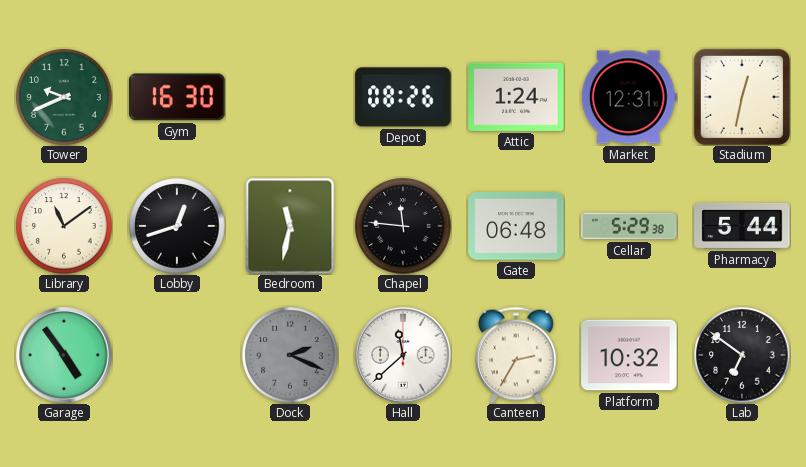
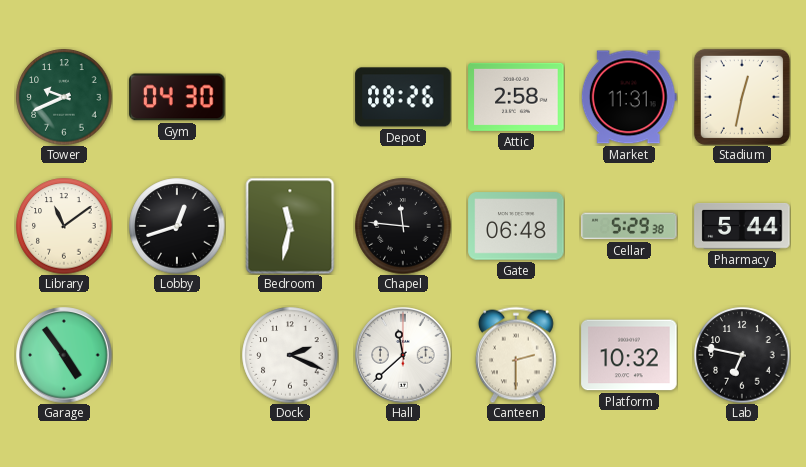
Gym: 16:30 -> 04:30
Attic: 1:24 -> 2:58
Market: 12:31 -> 11:31
Dock dial: grey -> white
Canteen: 2:35 -> 2:30
Lab: 6:51 -> 6:47
